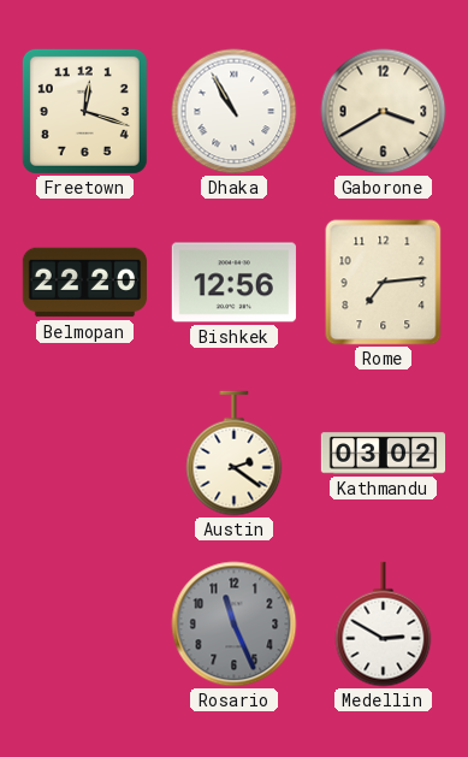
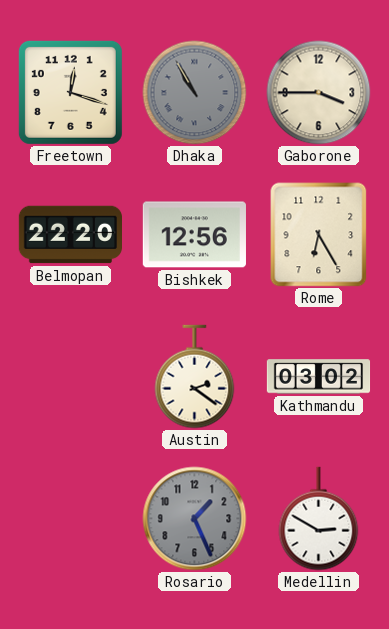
Dhaka dial: white -> grey
Gaborone: 3:40 -> 3:45
Rome: 7:14 -> 6:25
Rosario: 11:26 -> 1:26
